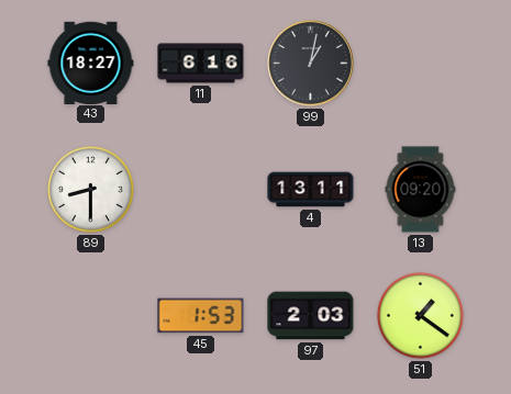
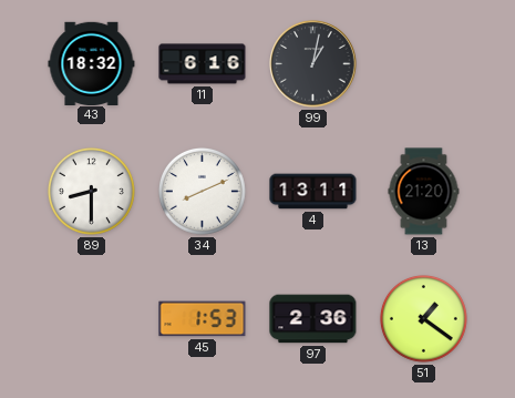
43: 18:27 -> 18:32
34: none -> 8:11
13: 09:20 -> 21:20
97: 2:03 -> 2:36
